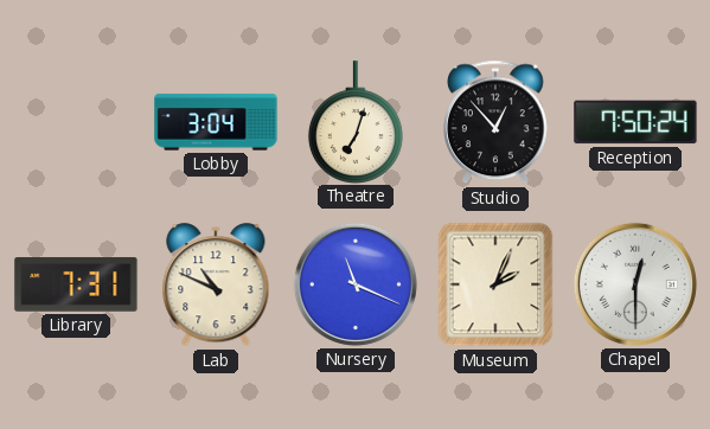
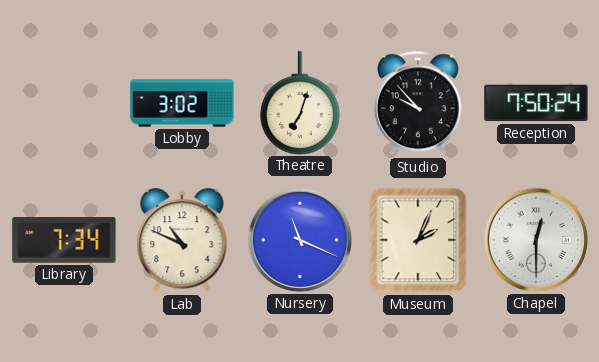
Lobby: 3:04 -> 3:02
Studio: 12:53 -> 9:53
Library: 7:31 -> 7:34
